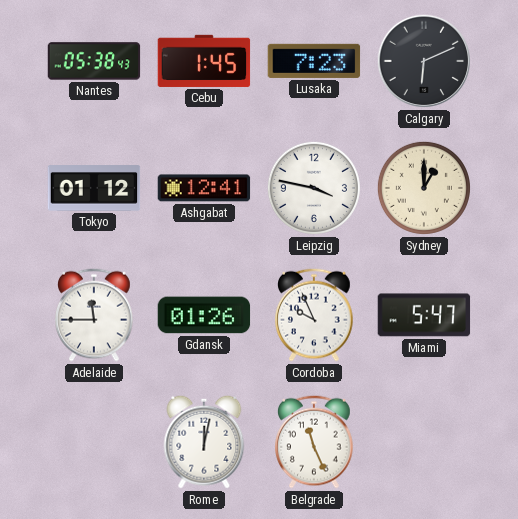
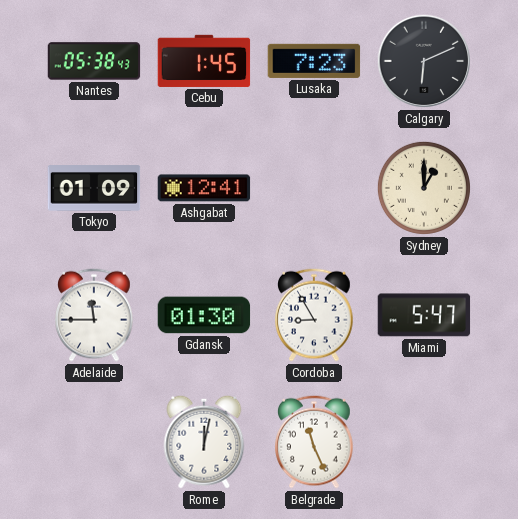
Tokyo: 01:12 -> 01:09
Leipzig: 3:47 -> none
Gdansk: 01:26 -> 01:30
Cordoba: 9:56 -> 8:55
